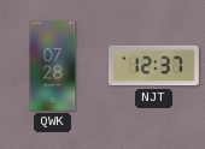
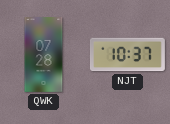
NJT: 12:37 -> 10:37
